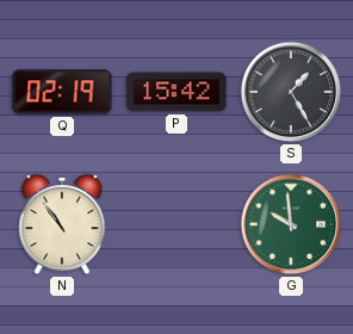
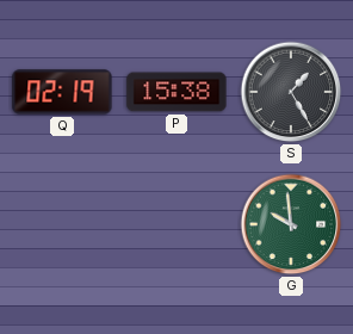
P: 15:42 -> 15:38
N: 10:54 -> none
